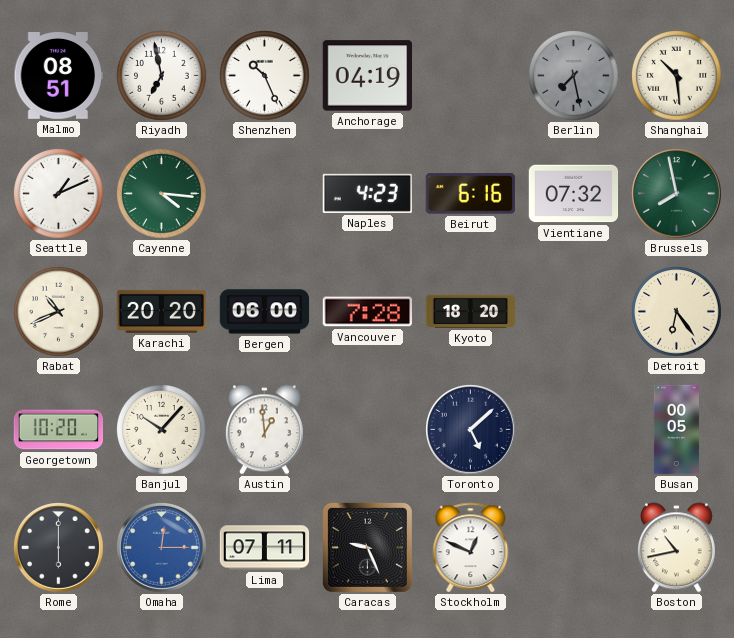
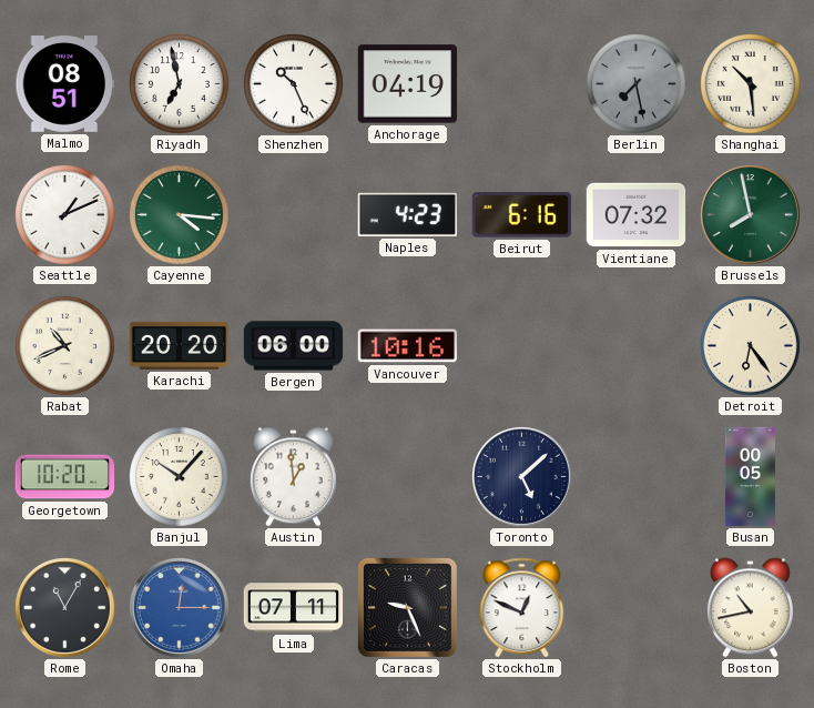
Vancouver: 7:28 -> 10:16
Kyoto: 18:20 -> none
Rome: 6:00 -> 11:05
